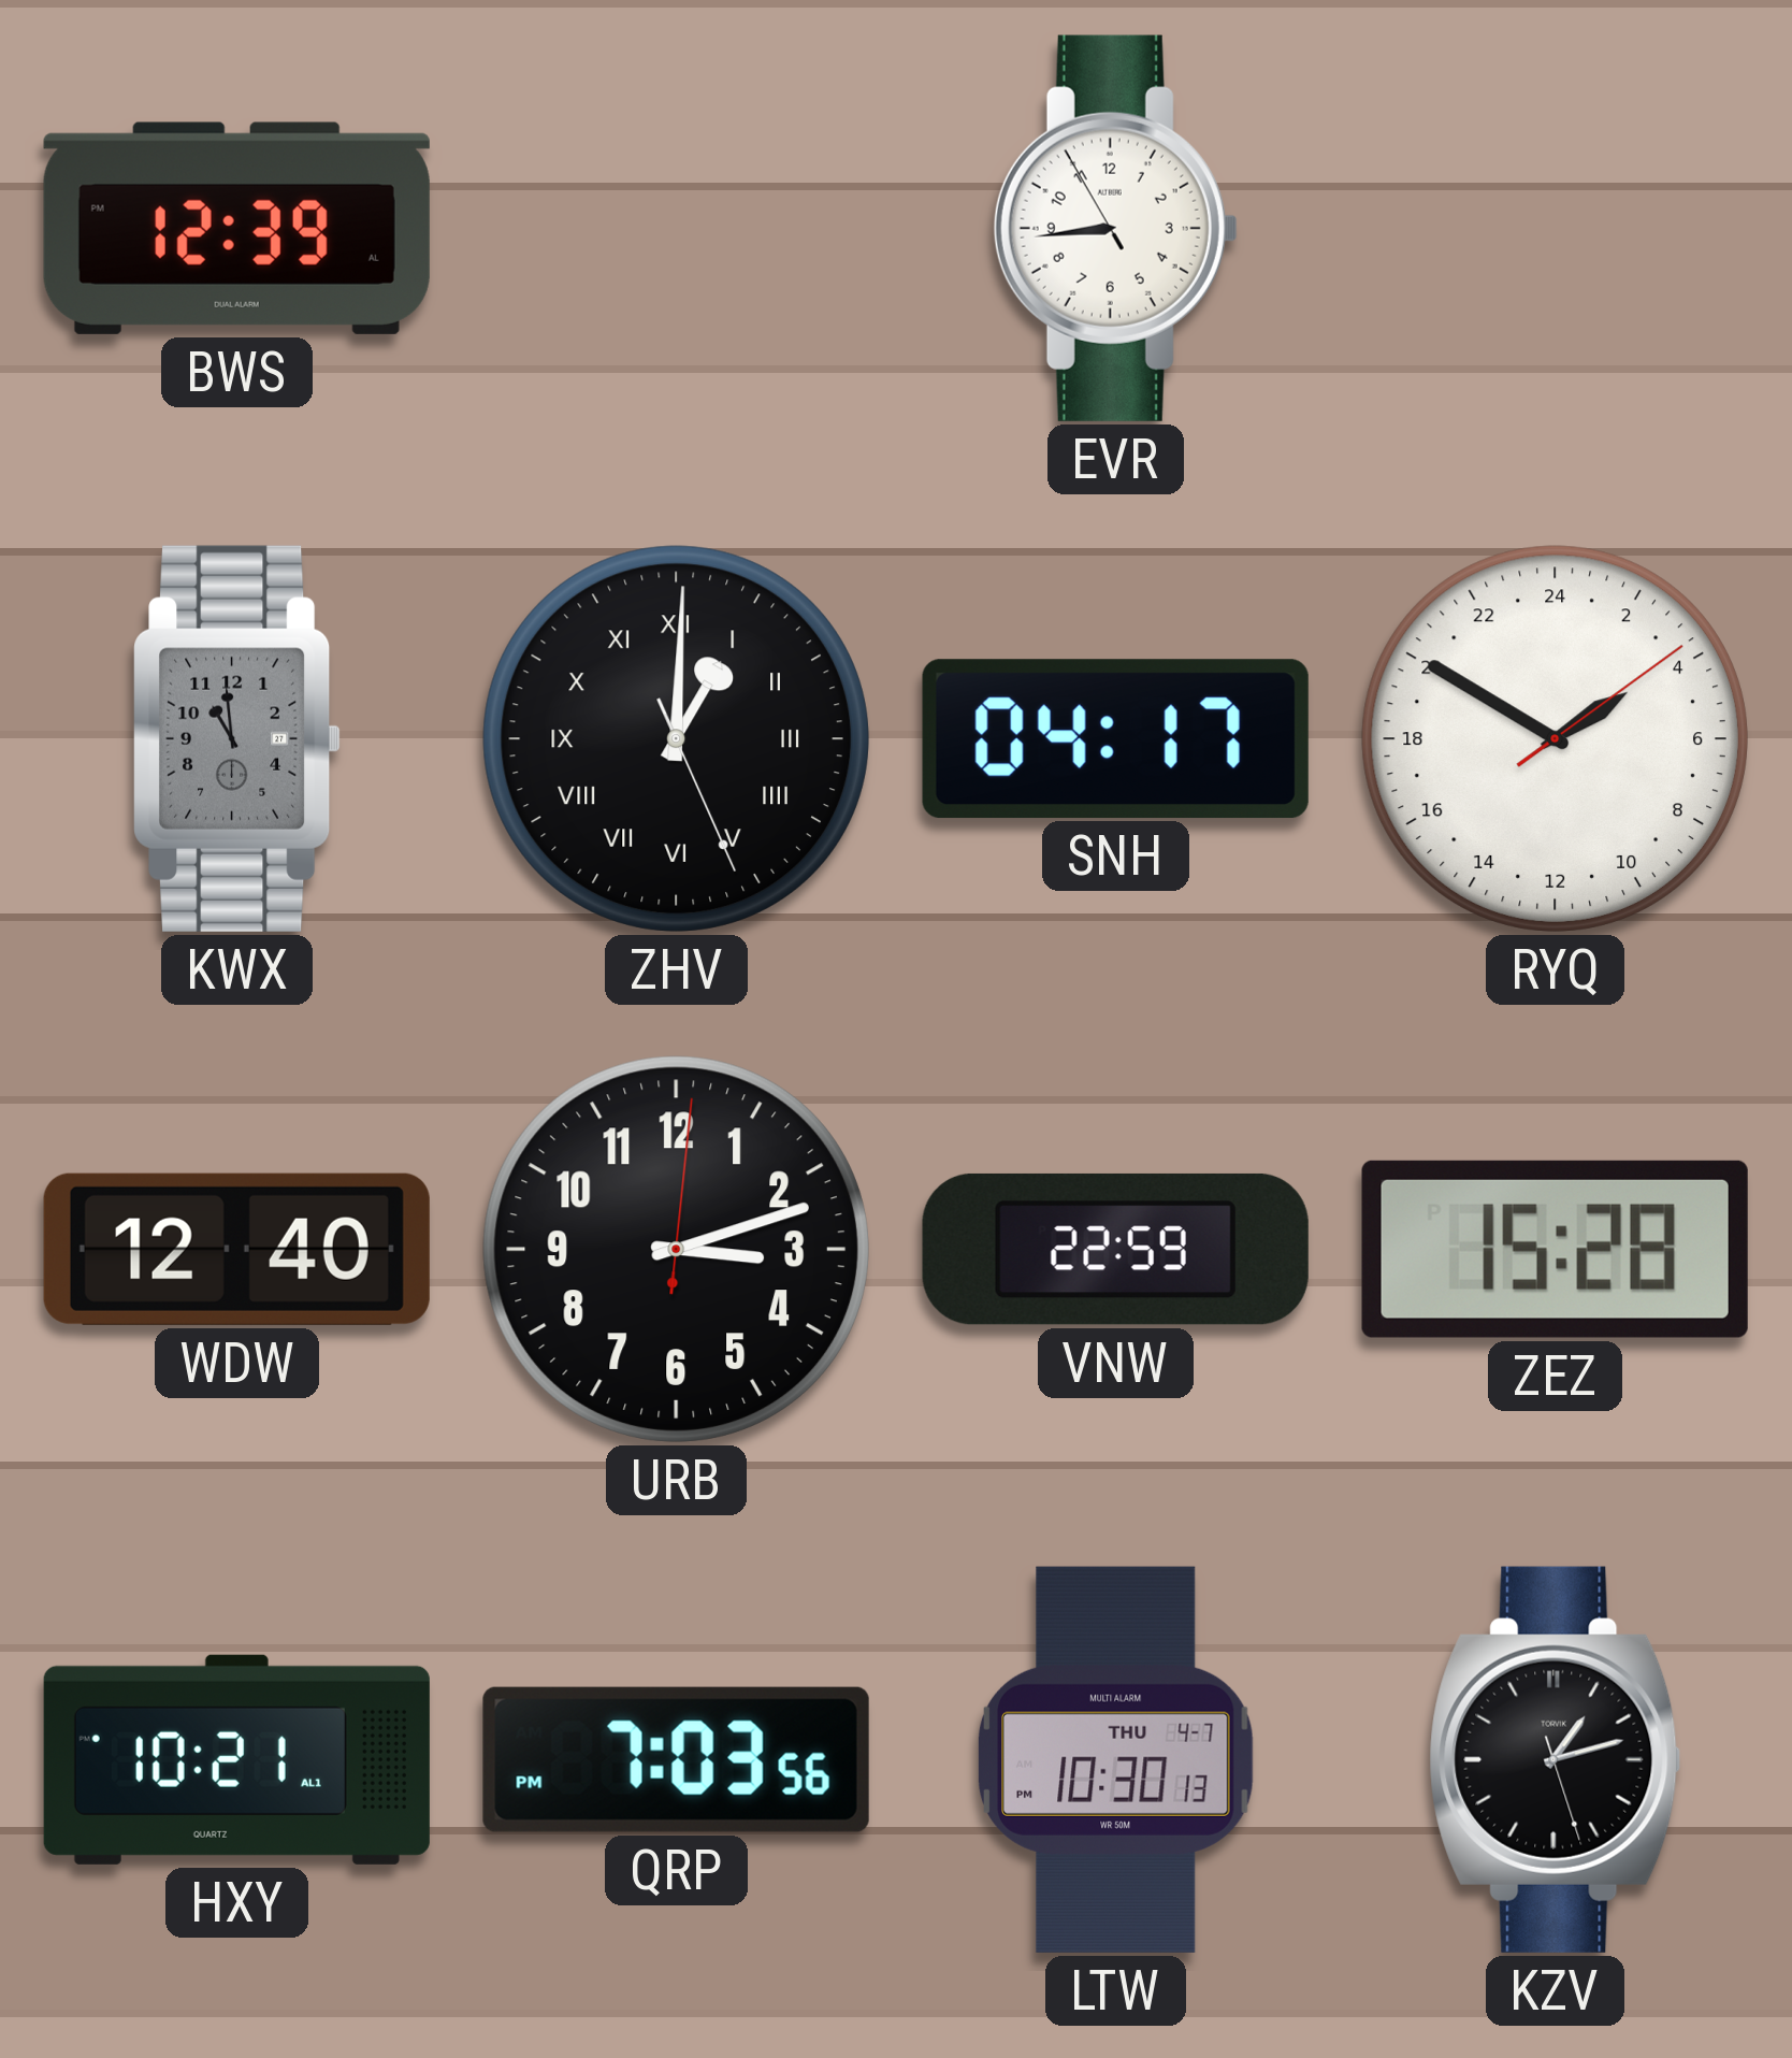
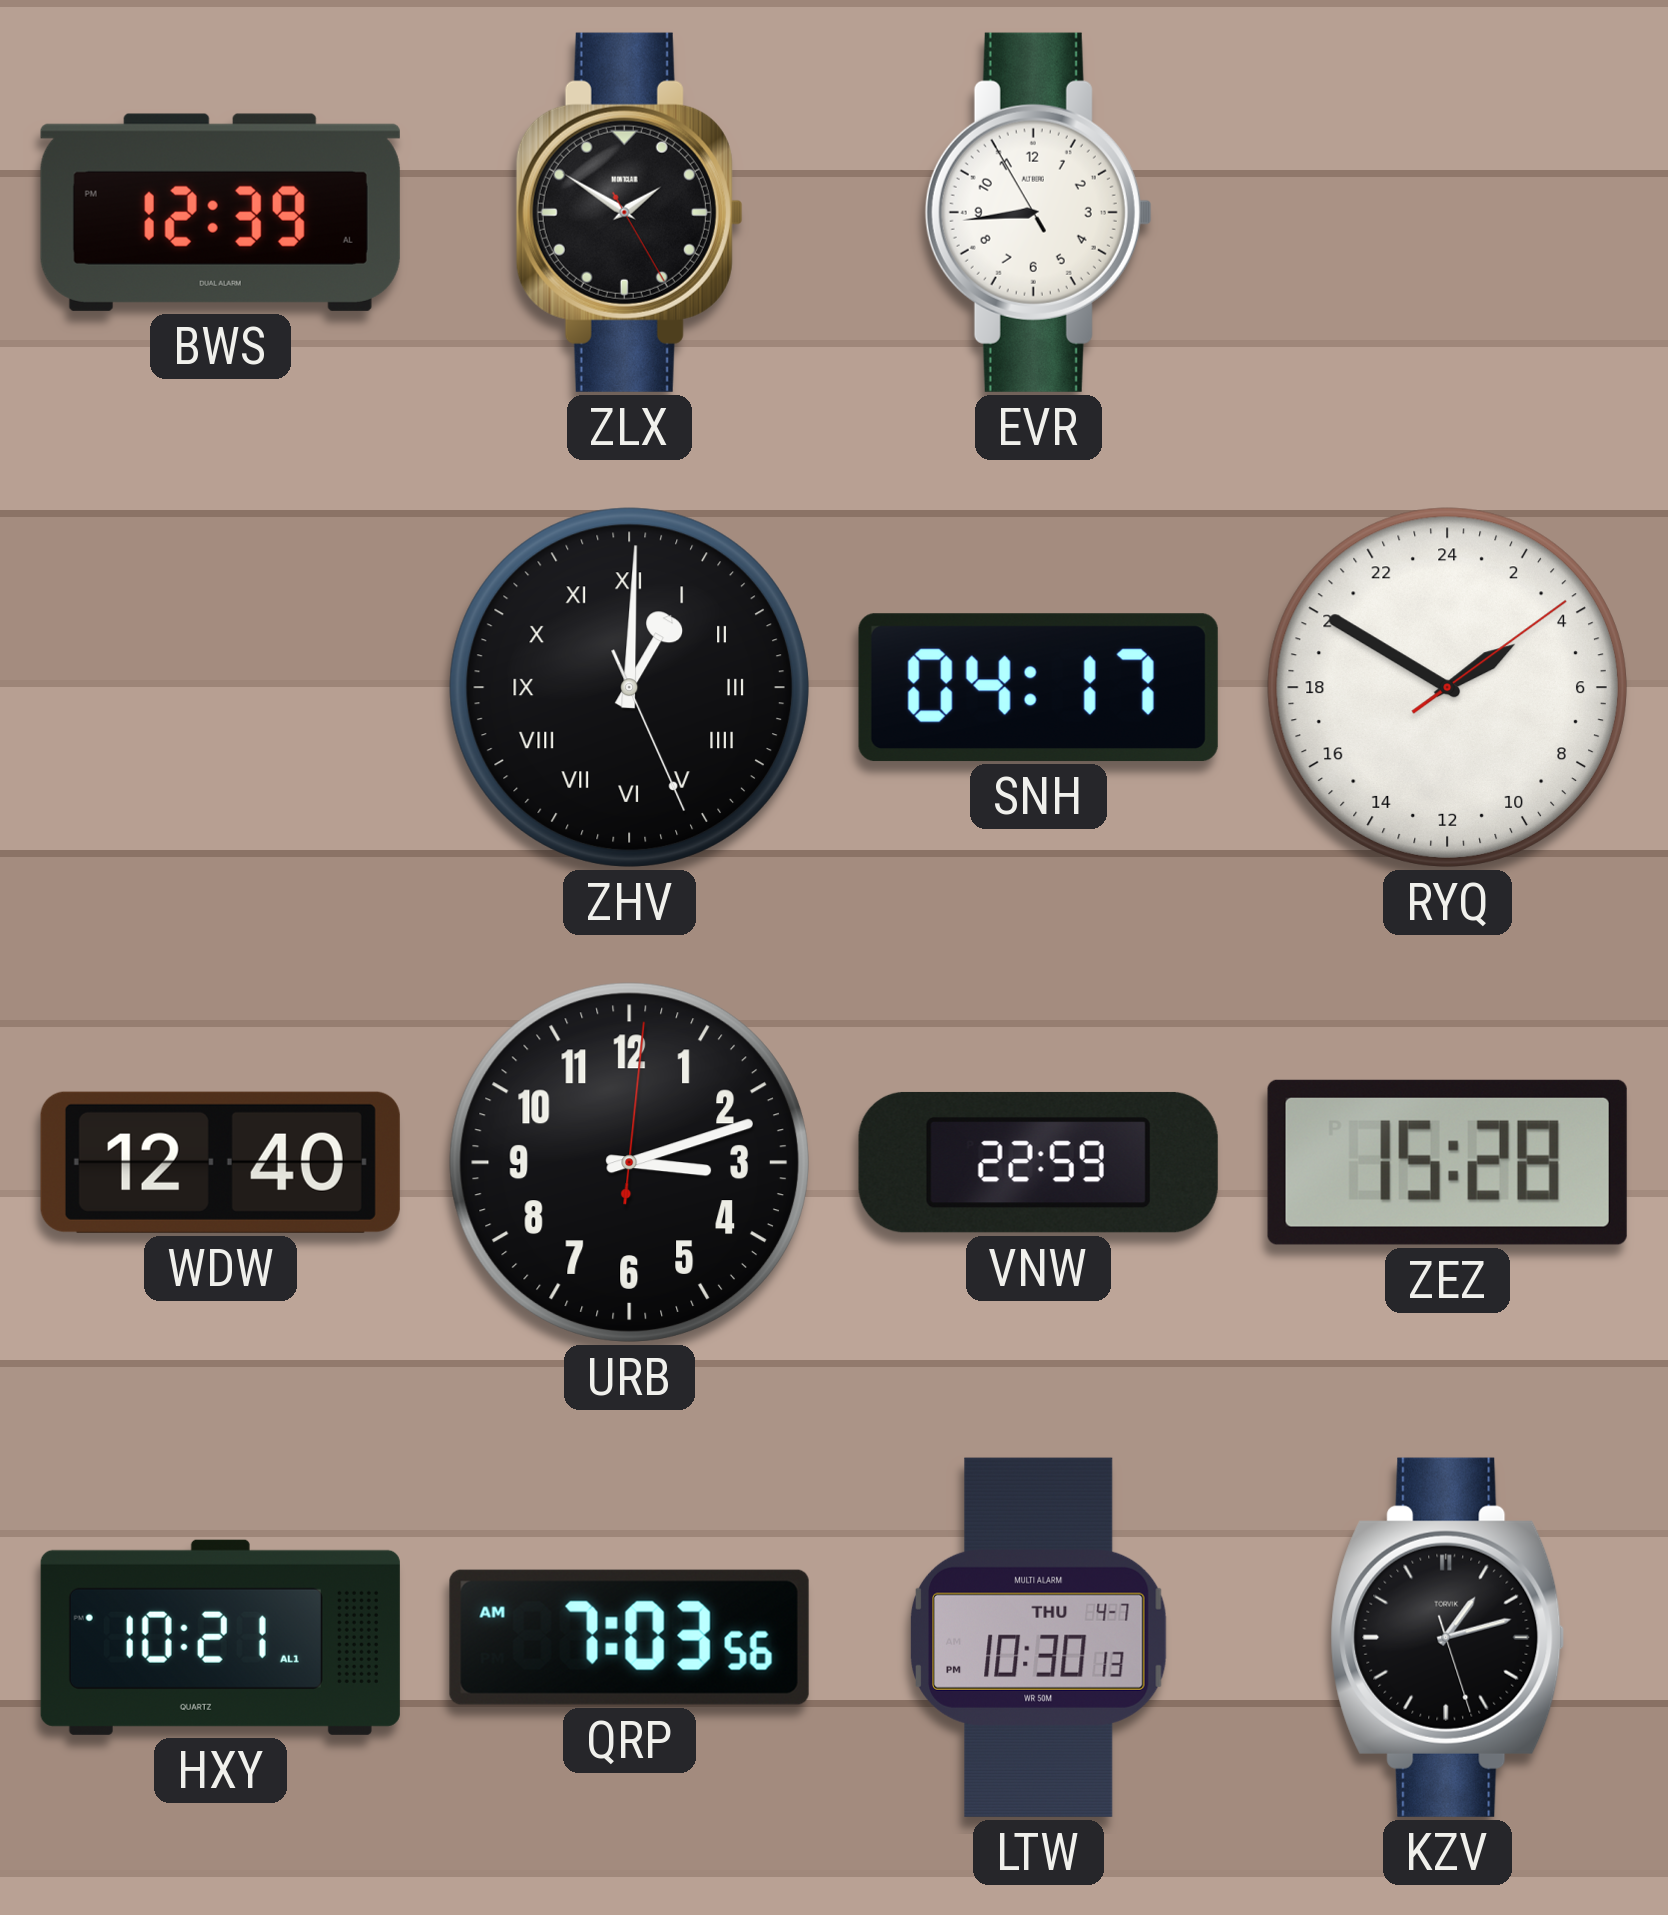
ZLX: none -> 1:50
KWX: 10:59 -> none
QRP: 7:03:56 PM -> 7:03:56 AM
